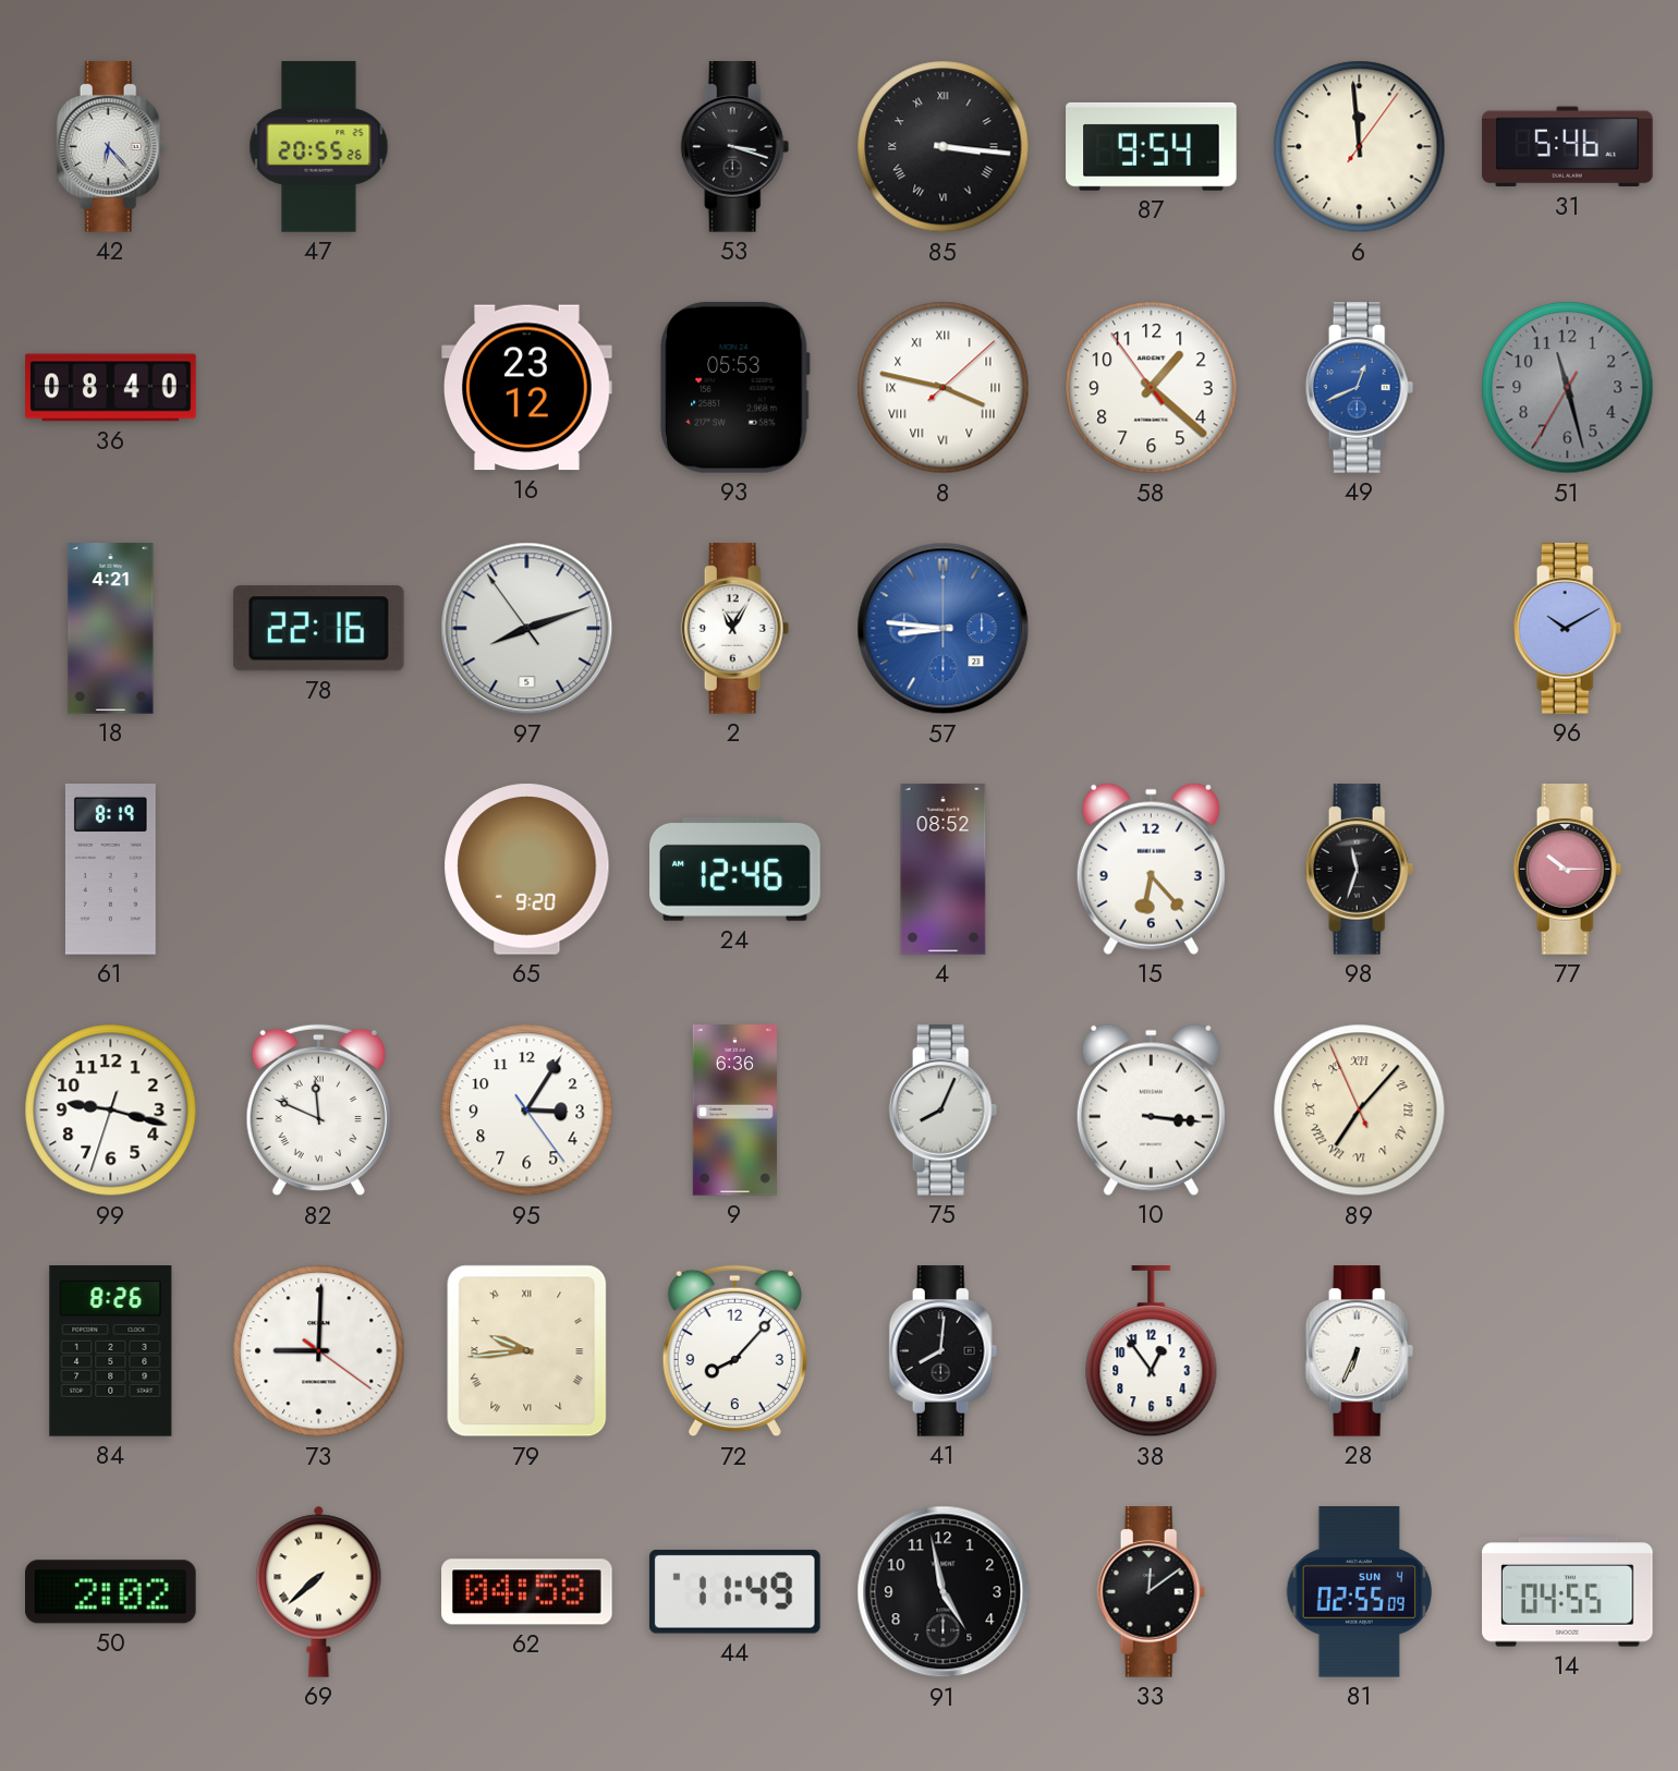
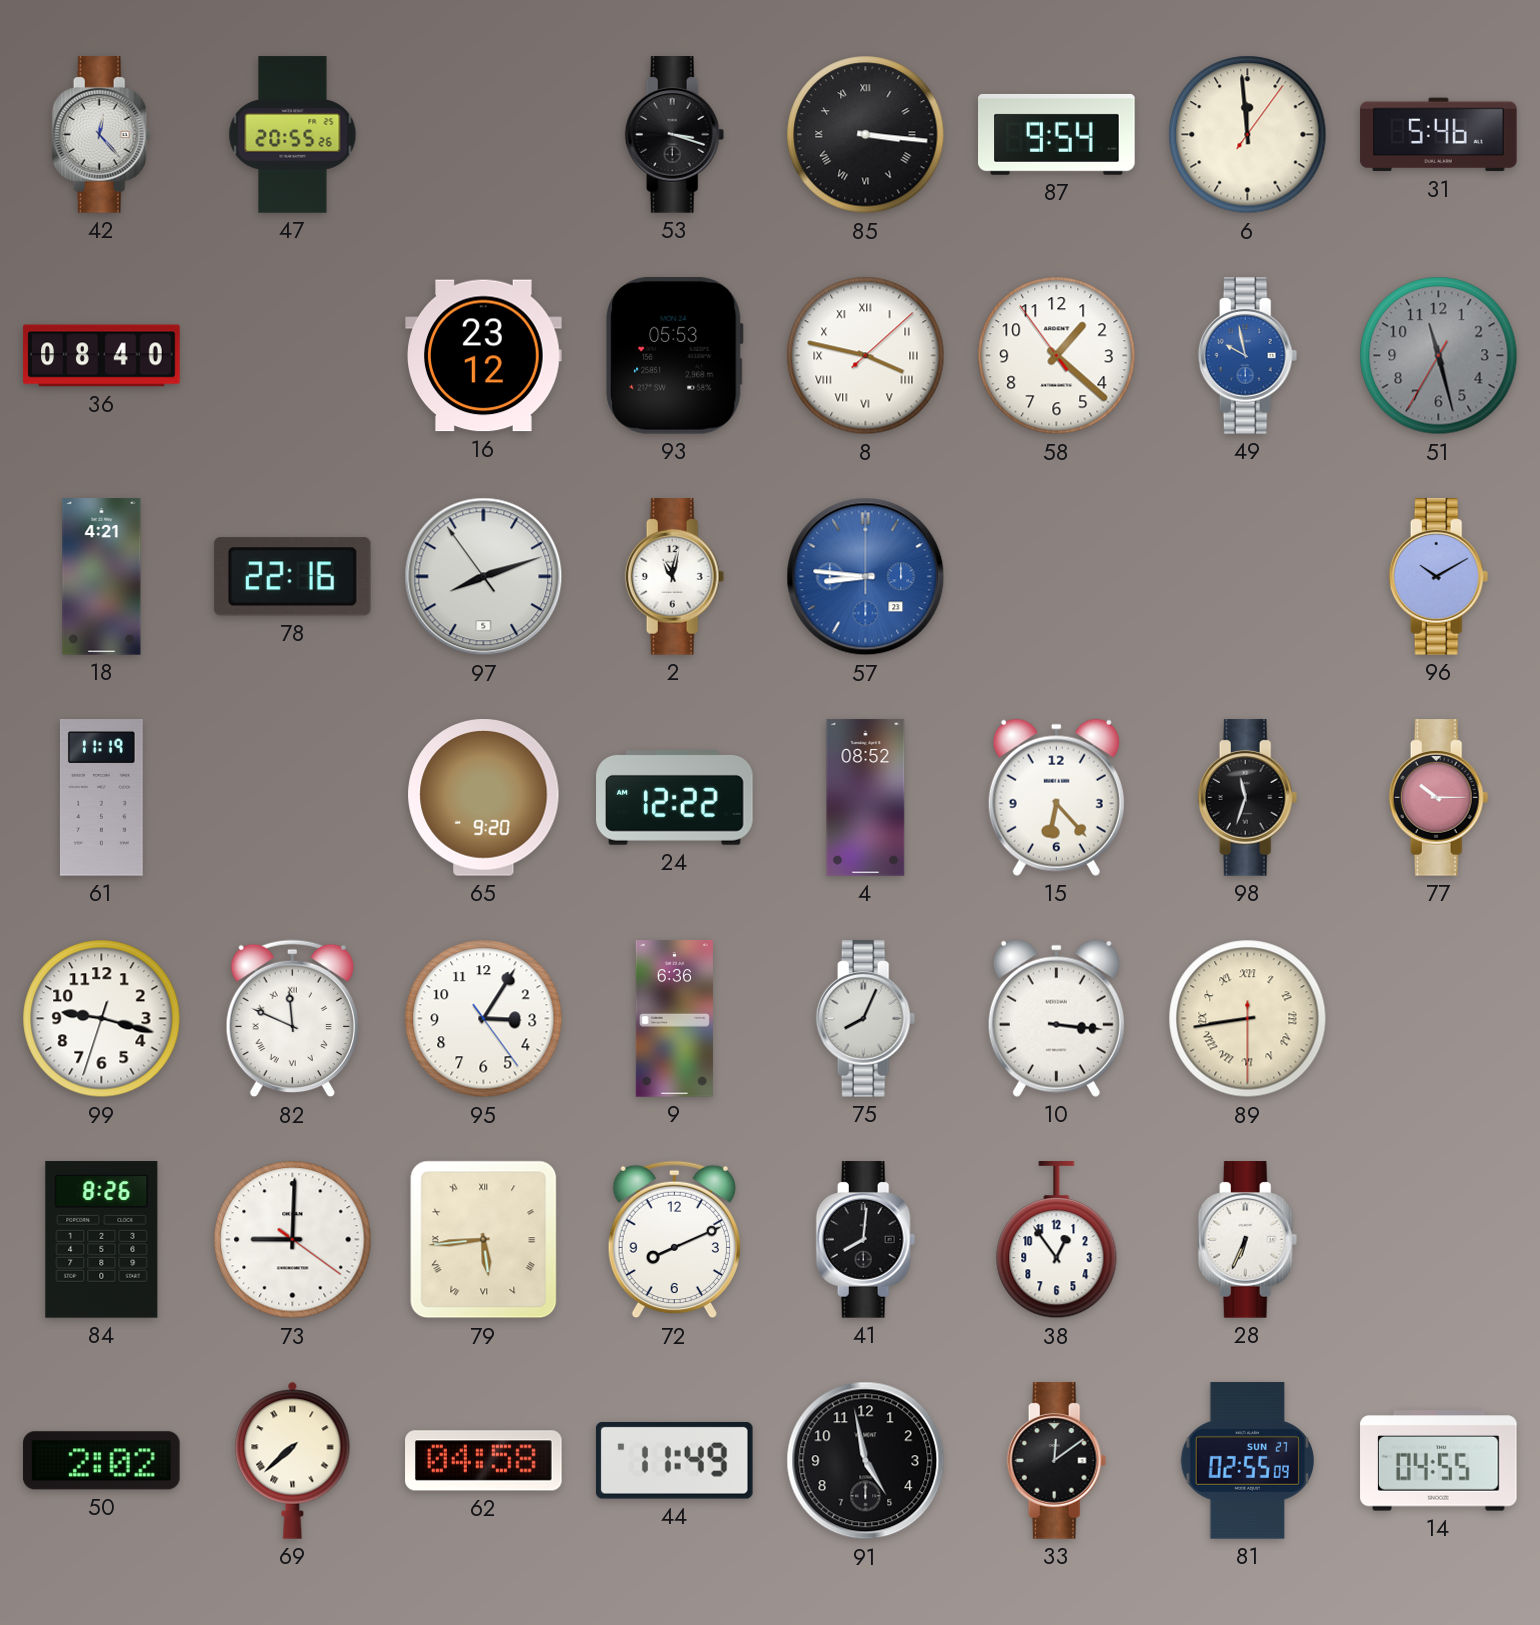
42: 6:23 -> 12:23
49: 12:41 -> 9:58
2: 11:05 -> 11:02
61: 8:19 -> 11:19
24: 12:46 -> 12:22
89: 7:06 -> 8:43
79: 9:44 -> 5:44
72: 8:07 -> 8:11
81 date: SUN 4 -> SUN 27
